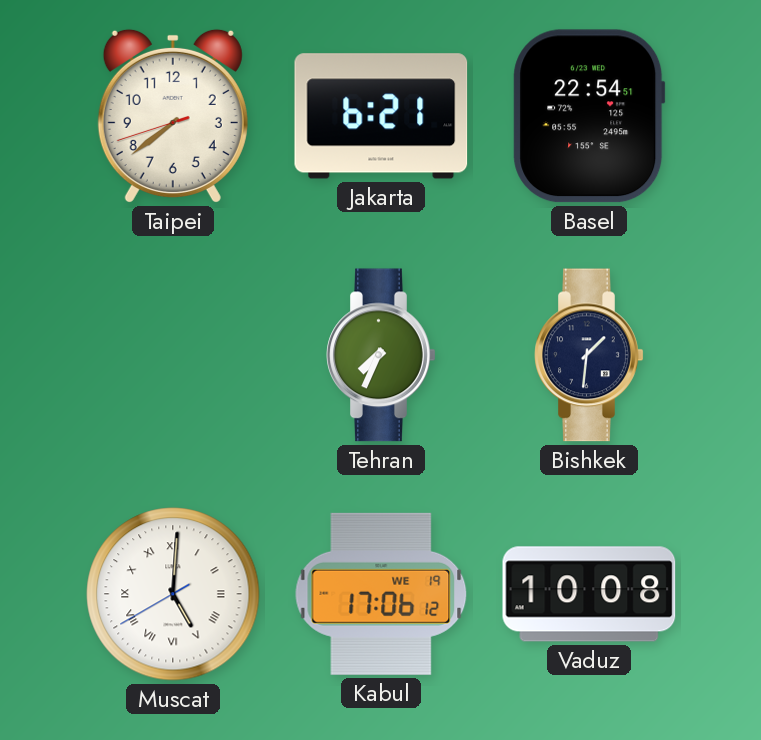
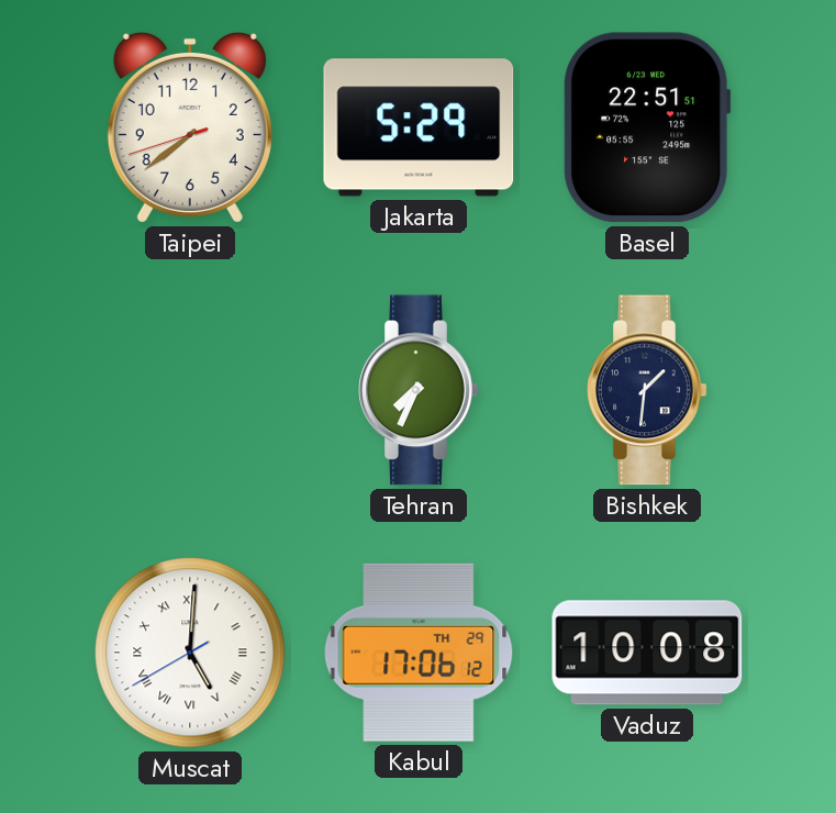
Jakarta: 6:21 -> 5:29
Basel: 22:54 -> 22:51
Kabul date: WE 19 -> TH 29
